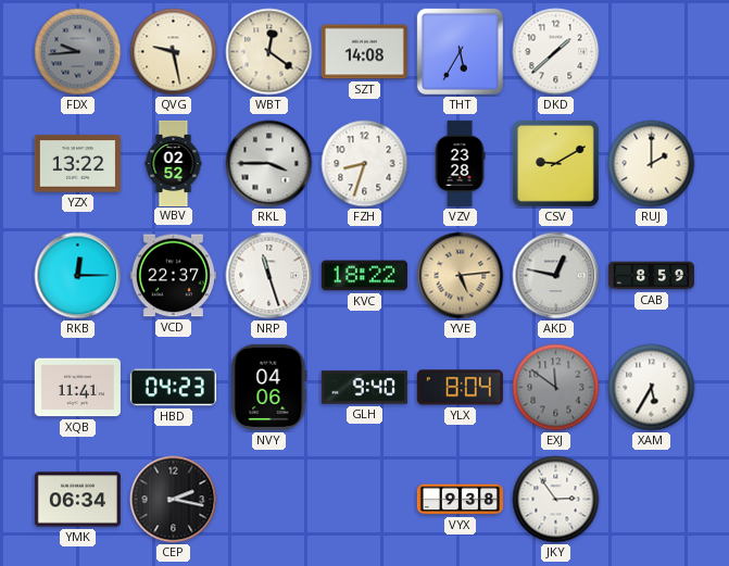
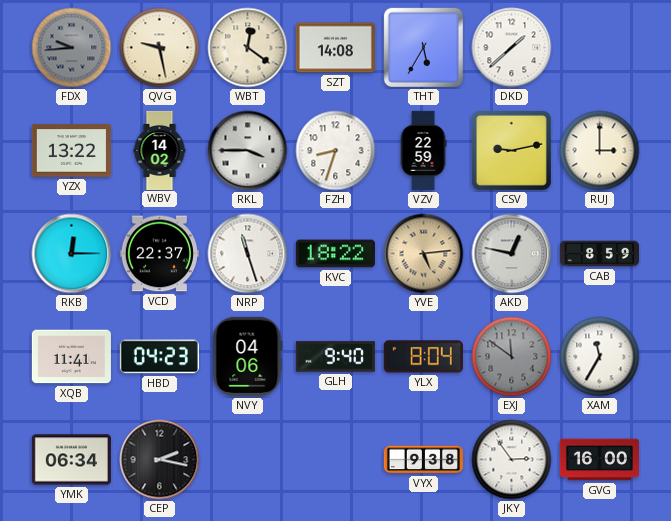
WBV: 02:52 -> 14:02
VZV: 23:28 -> 22:59
CSV: 9:10 -> 9:13
RUJ: 2:00 -> 3:00
XAM: 5:35 -> 11:35
GVG: none -> 16:00
